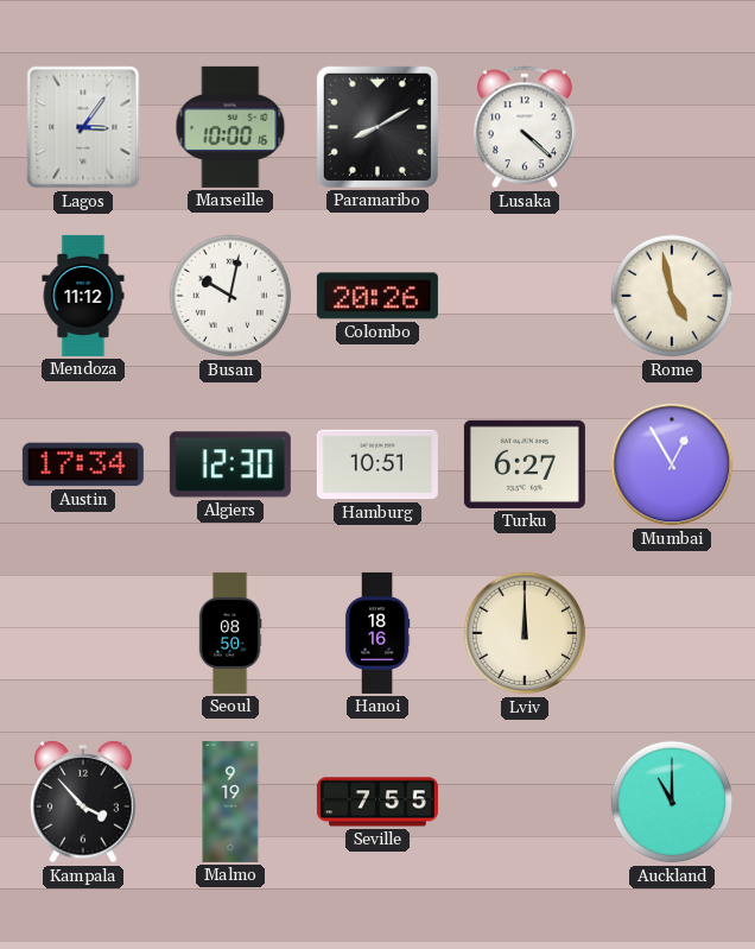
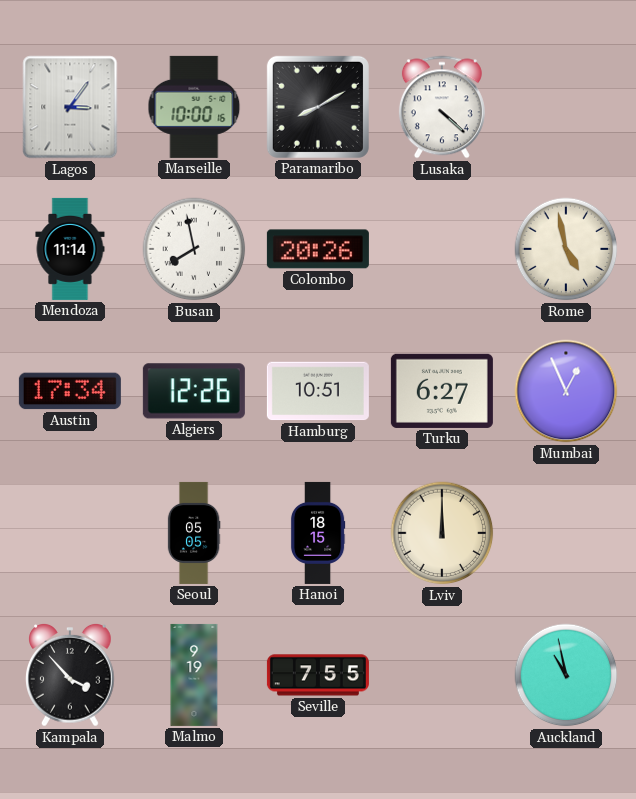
Mendoza: 11:12 -> 11:14
Busan: 10:02 -> 7:58
Algiers: 12:30 -> 12:26
Mumbai: 12:55 -> 12:56
Seoul: 08:50 -> 05:05
Hanoi: 18:16 -> 18:15
Auckland: 11:00 -> 10:58
